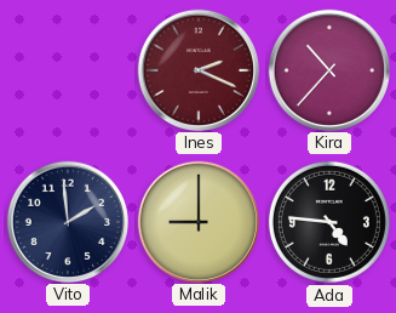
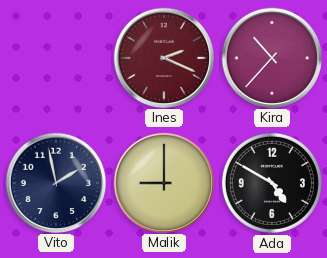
Vito: 1:59 -> 1:58
Ada: 4:46 -> 4:50
